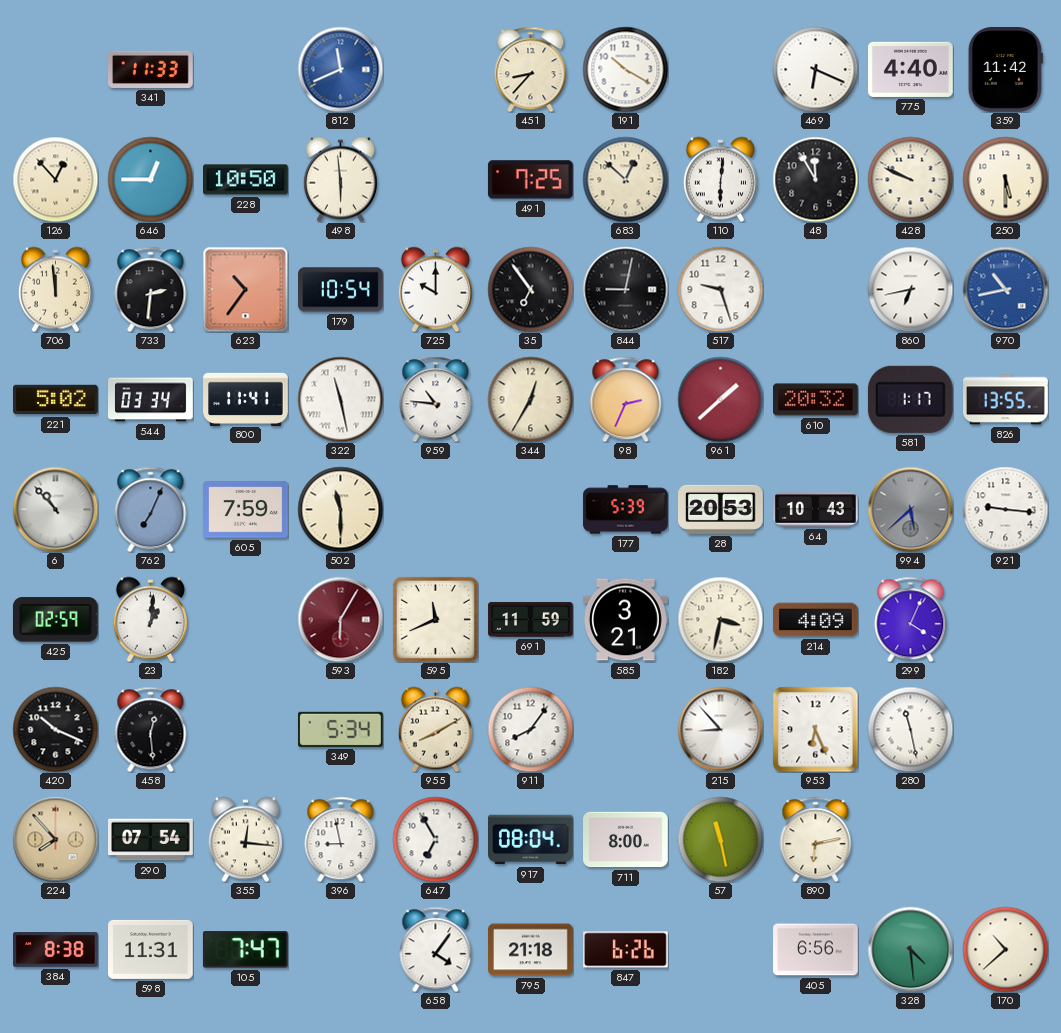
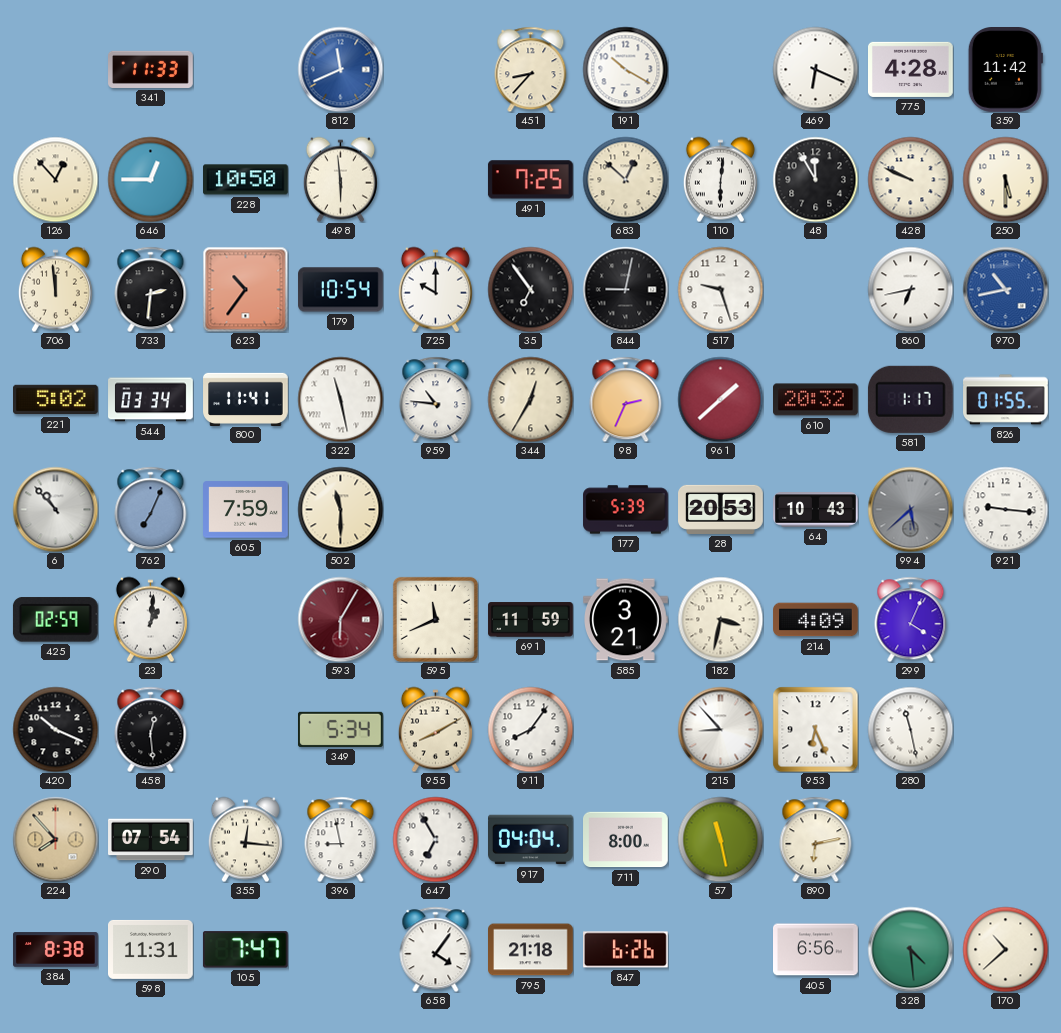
775: 4:40 -> 4:28
826: 13:55 -> 01:55
917: 08:04 -> 04:04
